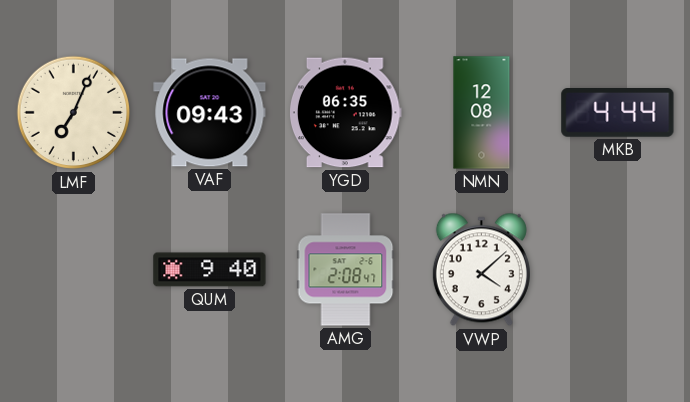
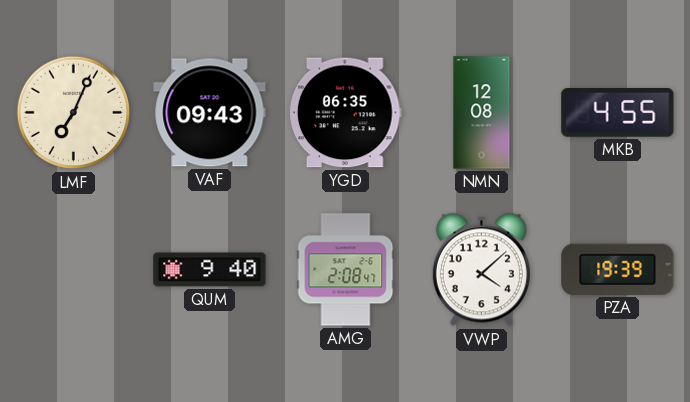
MKB: 4:44 -> 4:55
PZA: none -> 19:39
